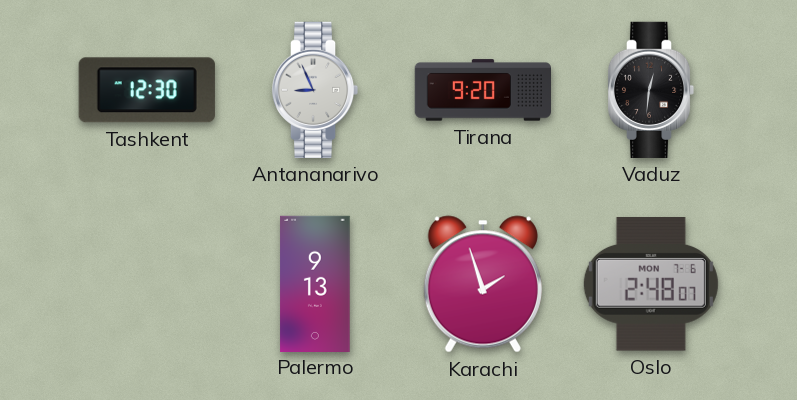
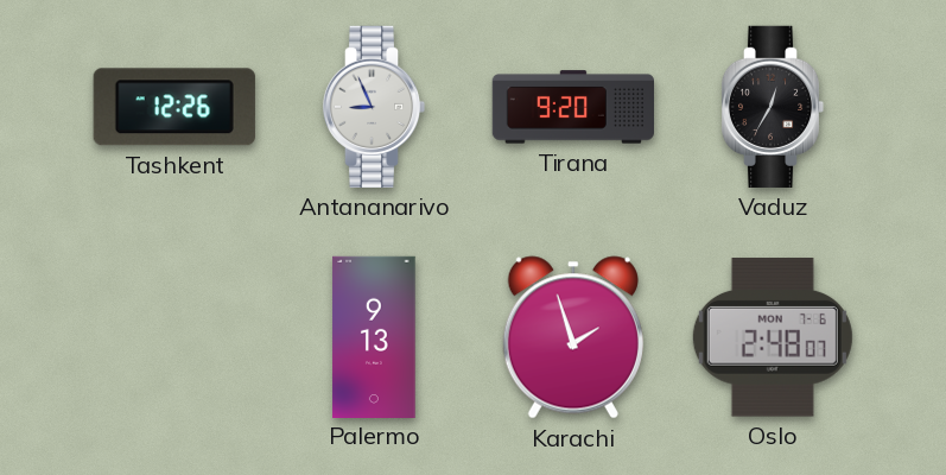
Tashkent: 12:30 -> 12:26
Vaduz: 12:31 -> 12:35
